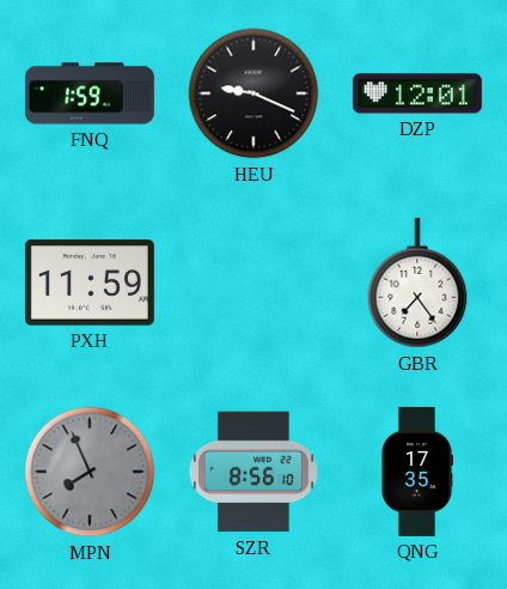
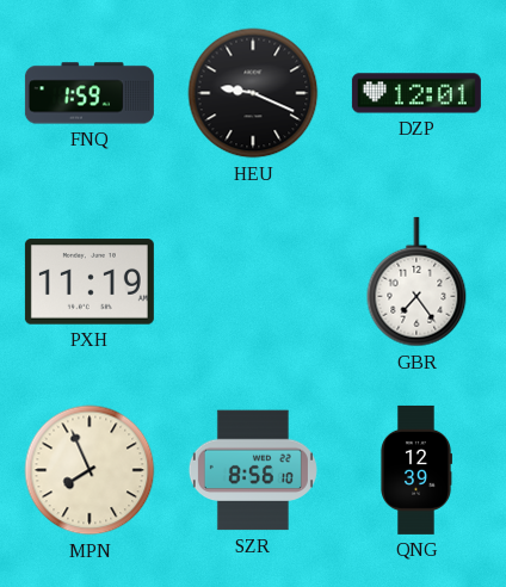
PXH: 11:59 -> 11:19
MPN dial: grey -> cream
QNG: 17:35 -> 12:39
